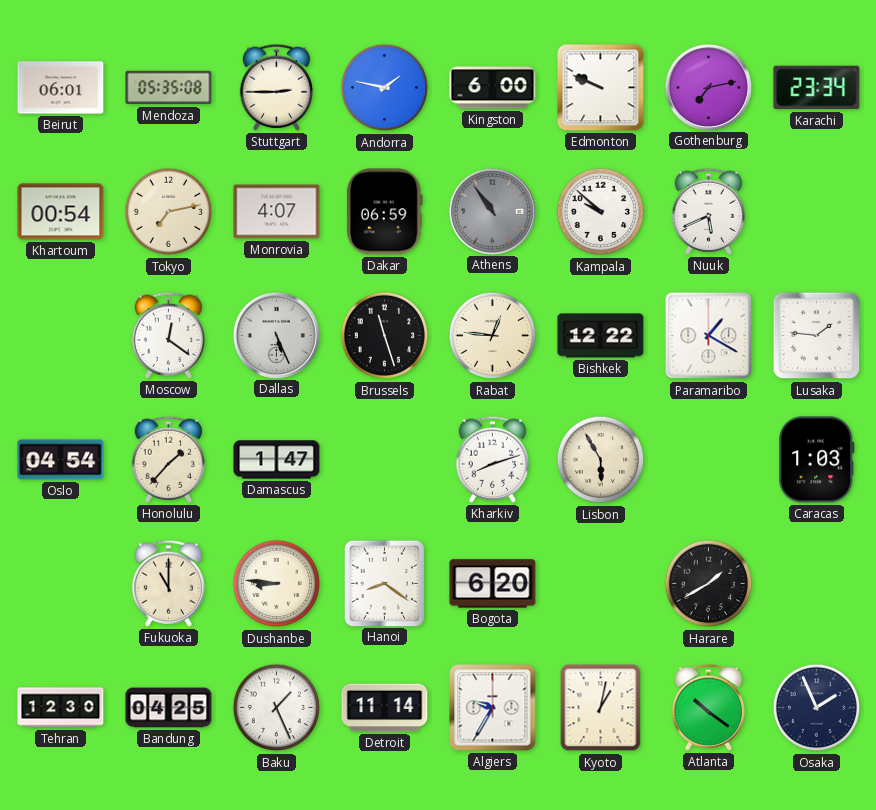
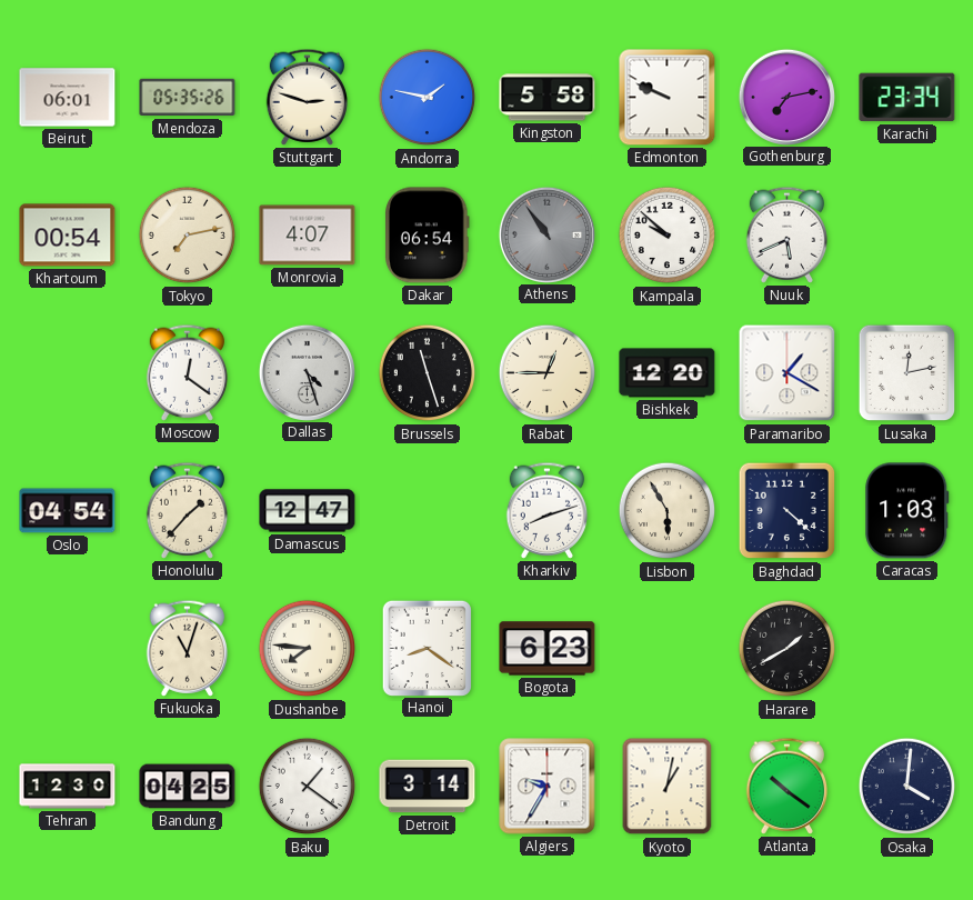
Mendoza: 05:35:08 -> 05:35:26
Stuttgart: 2:45 -> 2:48
Kingston: 6:00 -> 5:58
Dakar: 06:59 -> 06:54
Dallas: 5:26 -> 4:27
Rabat: 12:46 -> 12:45
Bishkek: 12:22 -> 12:20
Lusaka: 1:46 -> 12:13
Damascus: 1:47 -> 12:47
Baghdad: none -> 4:22
Fukuoka: 11:00 -> 11:03
Dushanbe: 8:46 -> 7:46
Bogota: 6:20 -> 6:23
Baku: 1:26 -> 1:21
Detroit: 11:14 -> 3:14
Osaka: 1:56 -> 4:01
